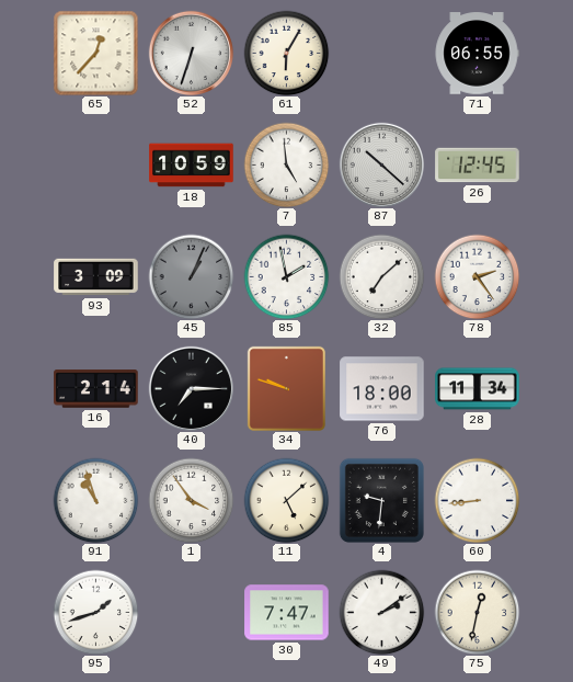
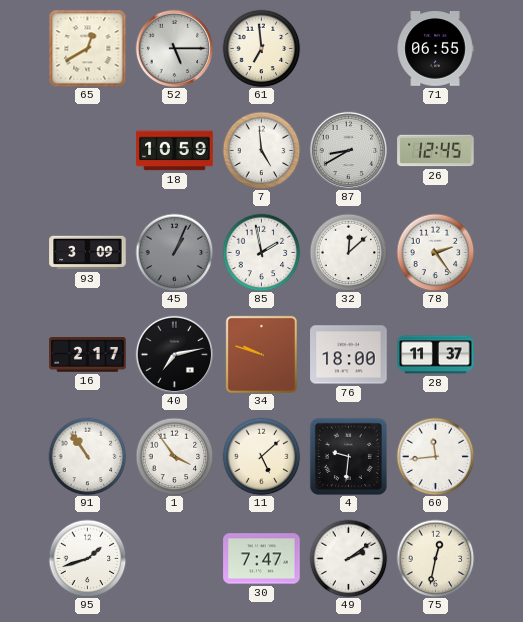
65: 12:37 -> 12:40
52: 6:33 -> 5:15
61: 6:05 -> 6:59
87: 10:22 -> 8:40
32: 7:08 -> 12:08
16: 2:14 -> 2:17
40: 7:15 -> 7:13
28: 11:34 -> 11:37
91: 10:57 -> 10:54
60: 8:44 -> 11:44
